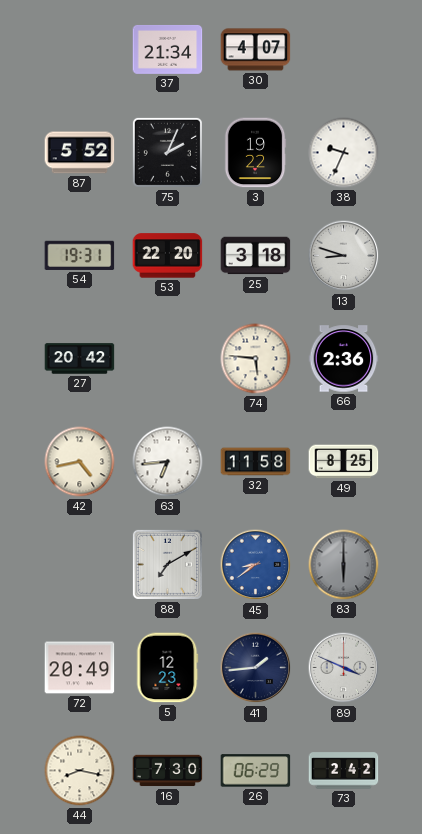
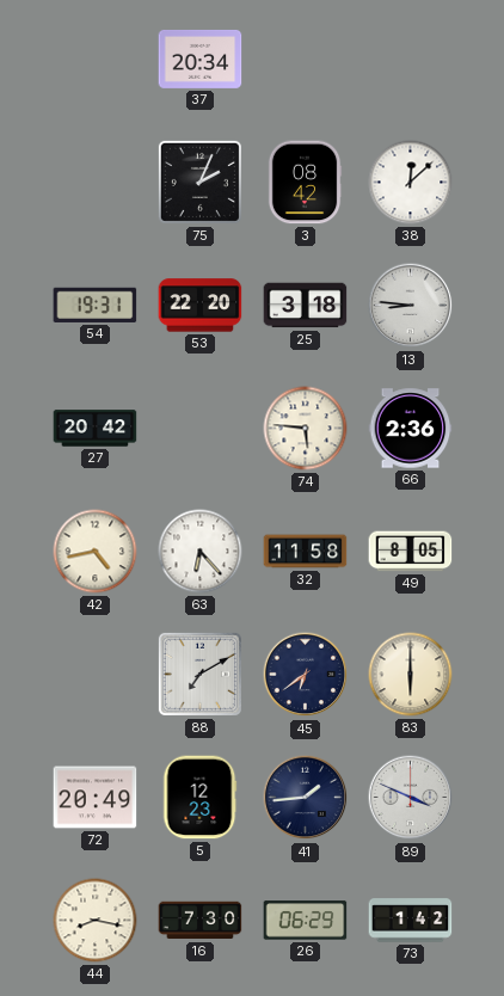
37: 21:34 -> 20:34
30: 4:07 -> none
87: 5:52 -> none
3: 19:22 -> 08:42
38: 9:34 -> 12:08
13: 8:48 -> 8:46
63: 6:44 -> 6:23
49: 8:25 -> 8:05
45: 8:39 -> 6:39
45 dial: blue -> navy
83 dial: grey -> cream
73: 2:42 -> 1:42
